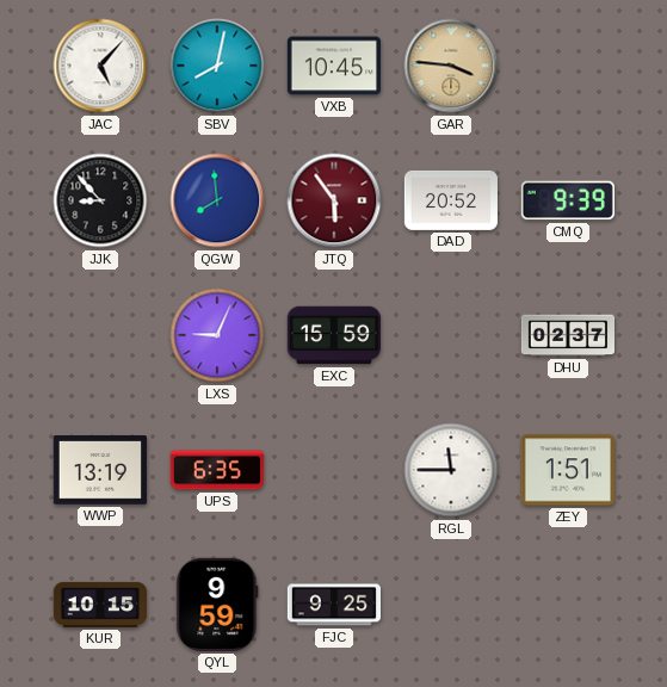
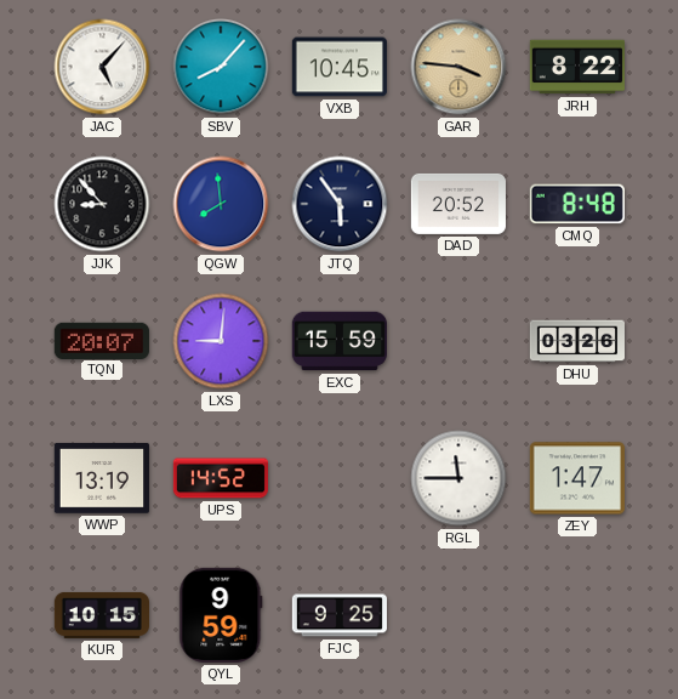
SBV: 8:02 -> 8:07
JRH: none -> 8:22
JTQ dial: burgundy -> navy
CMQ: 9:39 -> 8:48
TQN: none -> 20:07
LXS: 9:04 -> 9:01
DHU: 02:37 -> 03:26
UPS: 6:35 -> 14:52
ZEY: 1:51 -> 1:47
